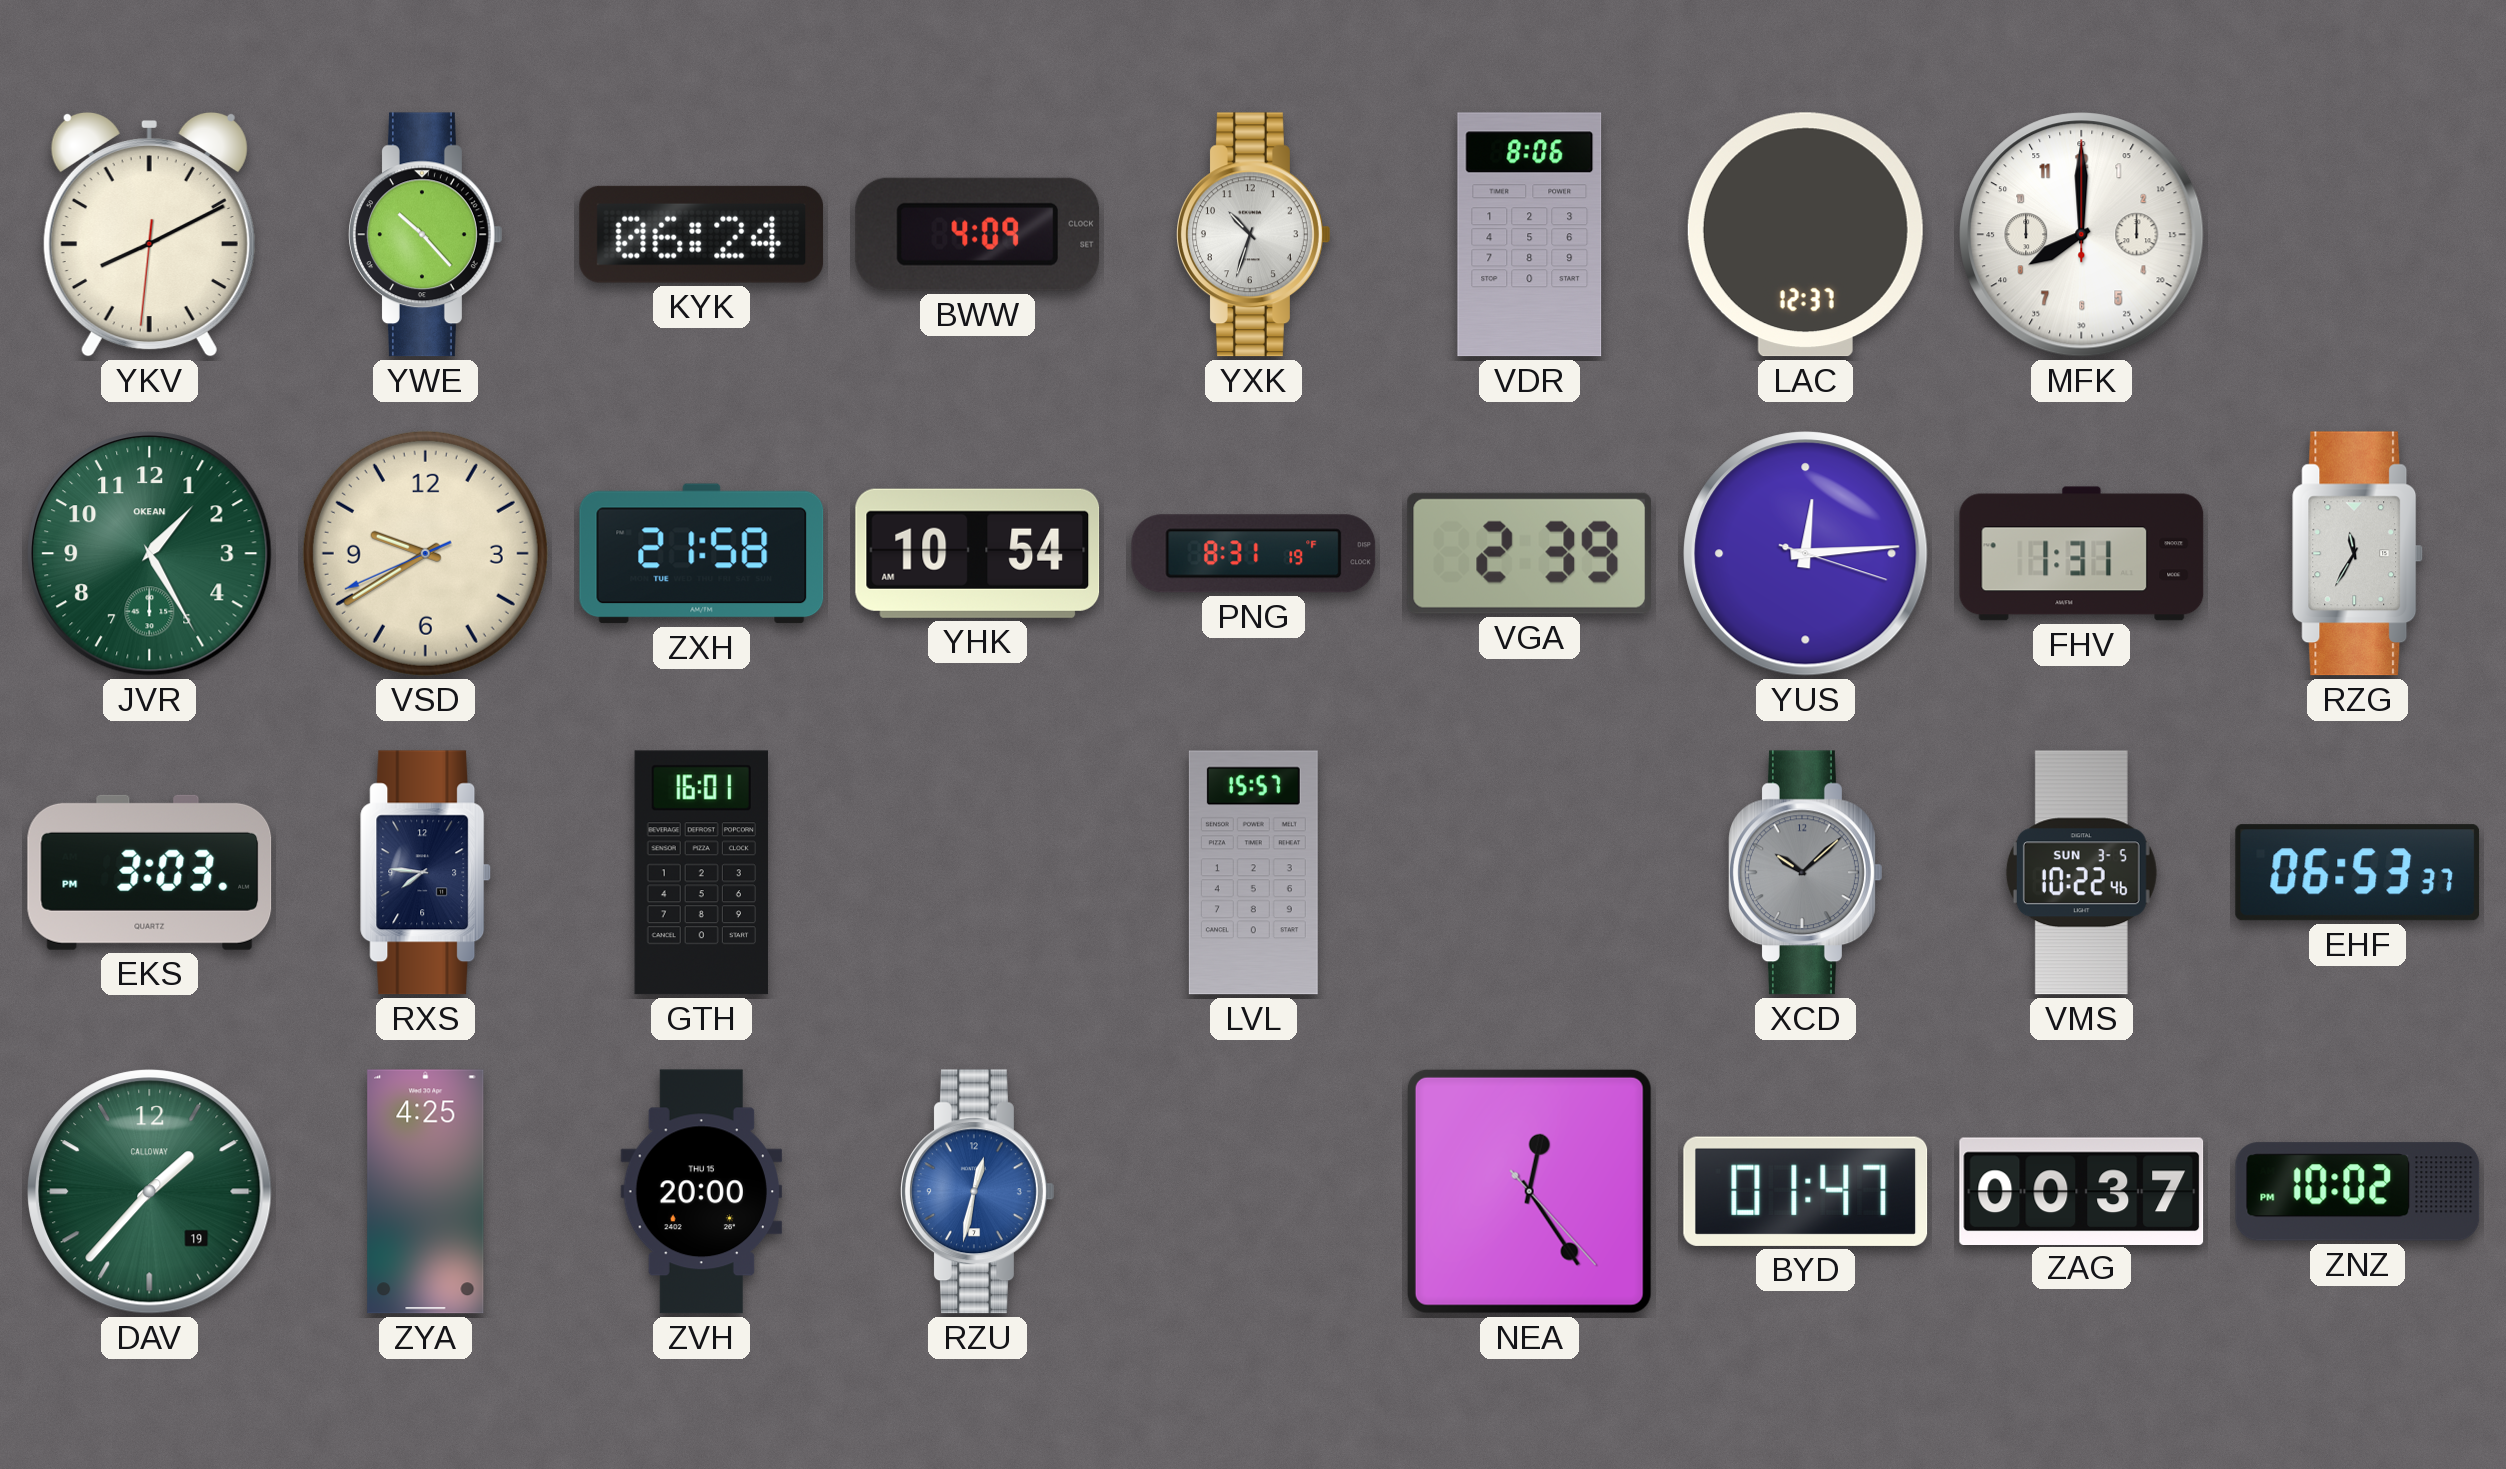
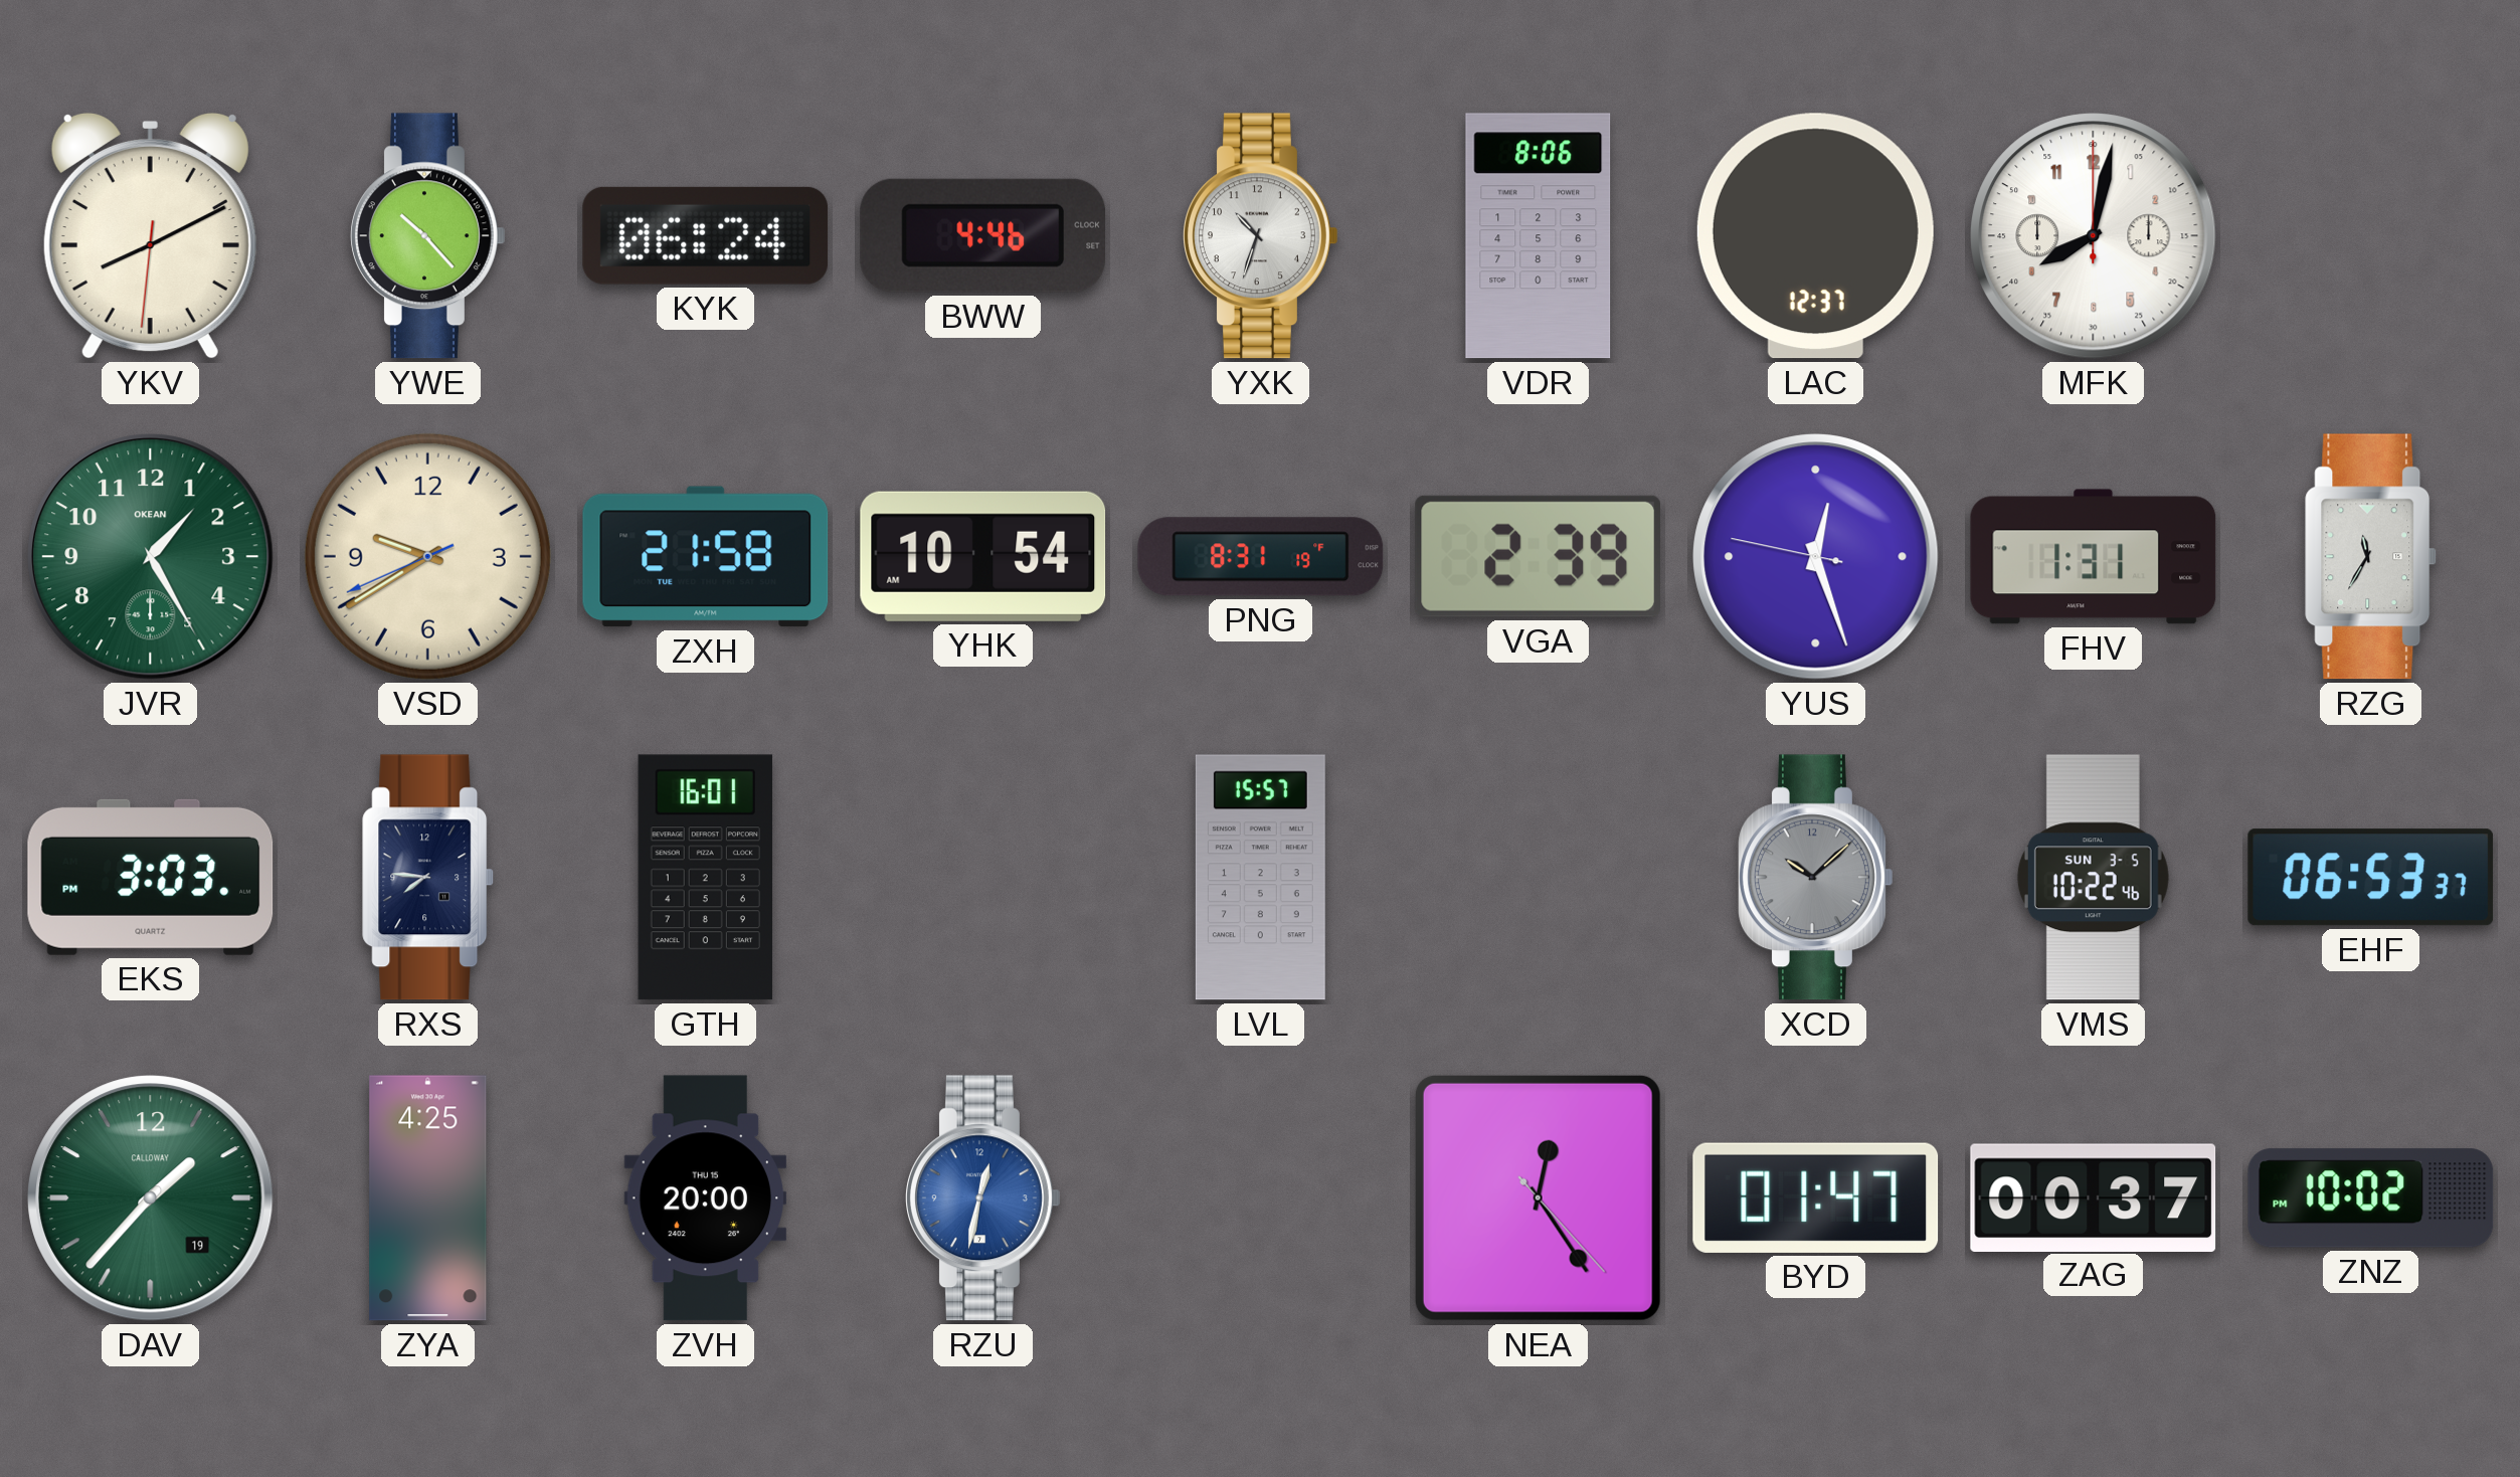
BWW: 4:09 -> 4:46
MFK: 8:00 -> 8:02
YUS: 12:14 -> 12:26
